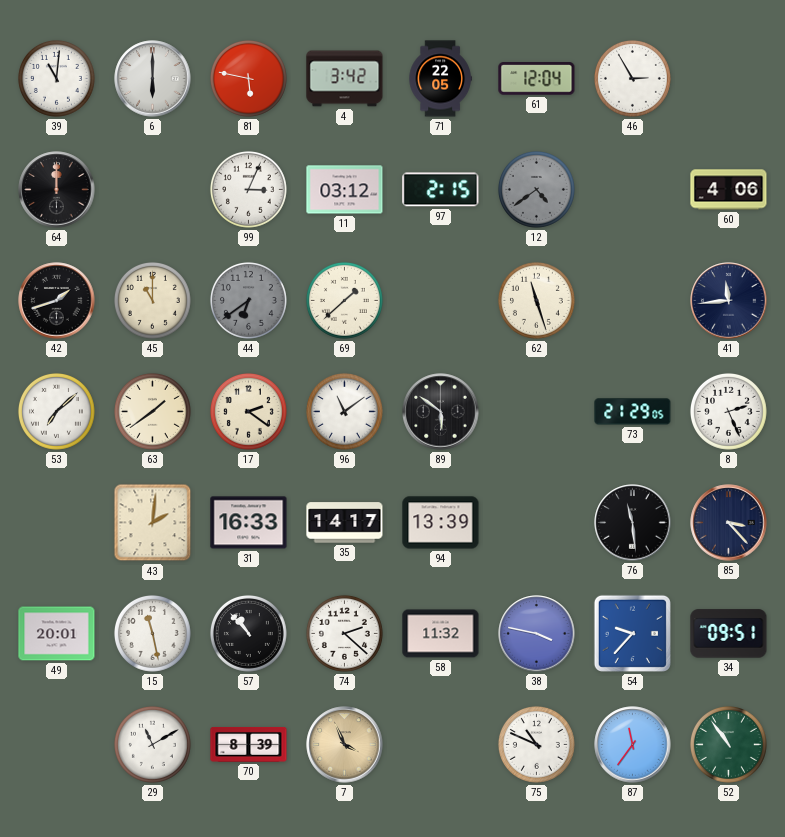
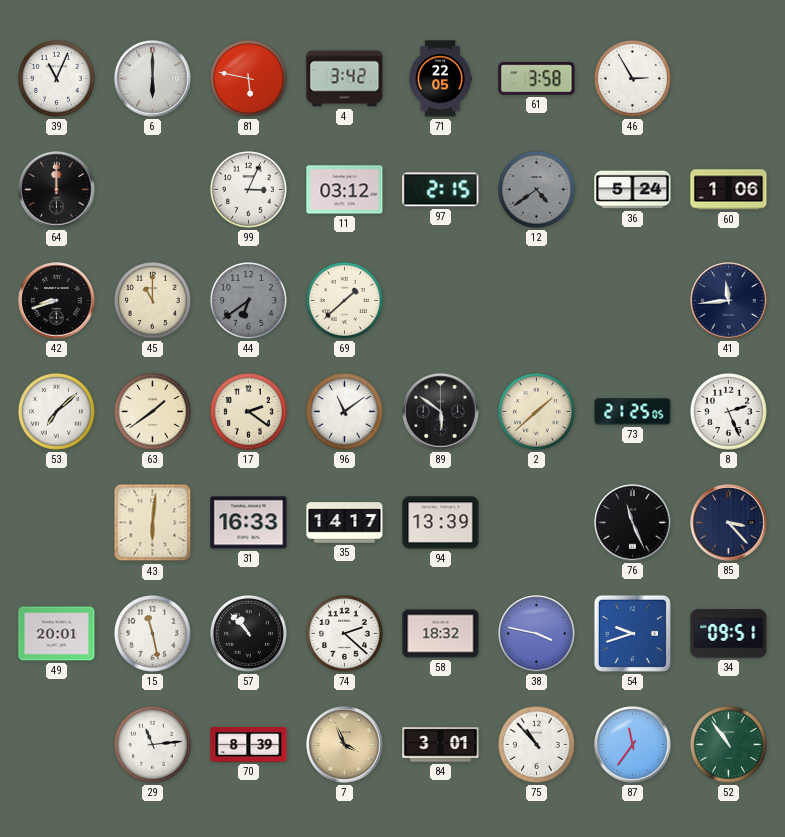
39: 11:01 -> 11:04
61: 12:04 -> 3:58
36: none -> 5:24
60: 4:06 -> 1:06
42: 1:42 -> 8:42
62: 11:27 -> none
2: none -> 1:38
73: 21:29 -> 21:25
43: 2:01 -> 6:01
76: 11:29 -> 11:26
58: 11:32 -> 18:32
54: 9:37 -> 9:42
29: 11:10 -> 11:14
84: none -> 3:01
75: 10:49 -> 10:53
